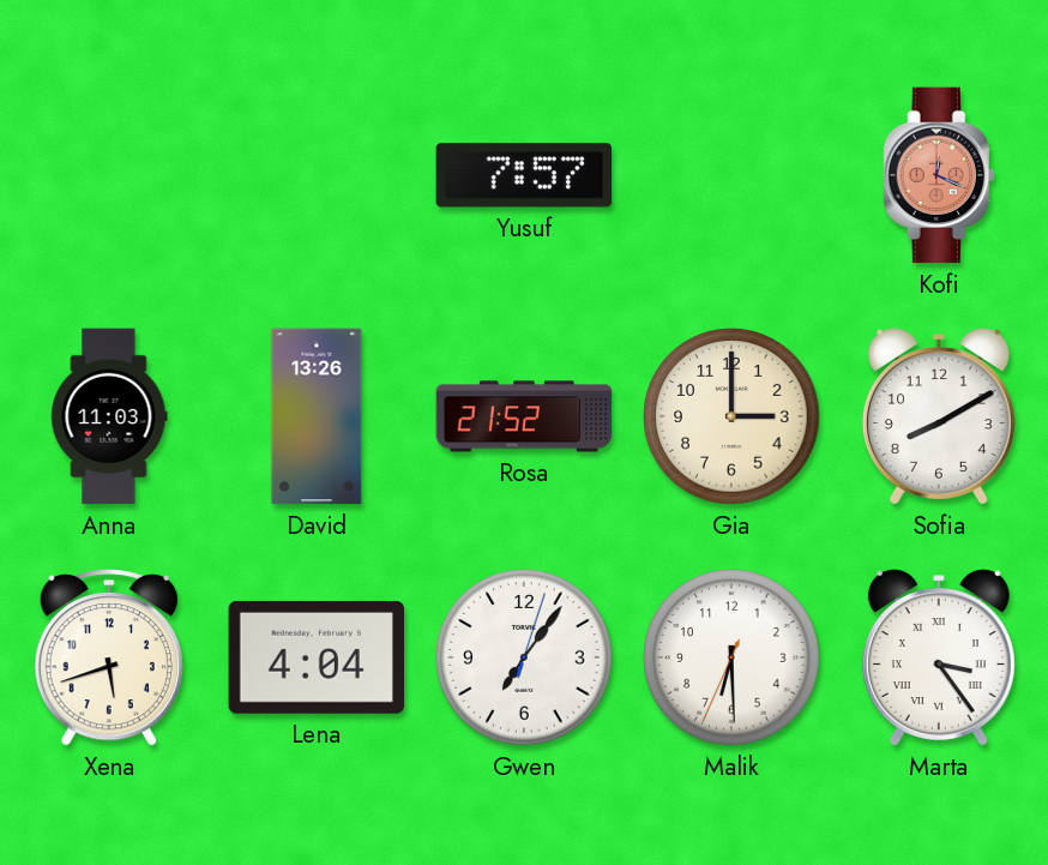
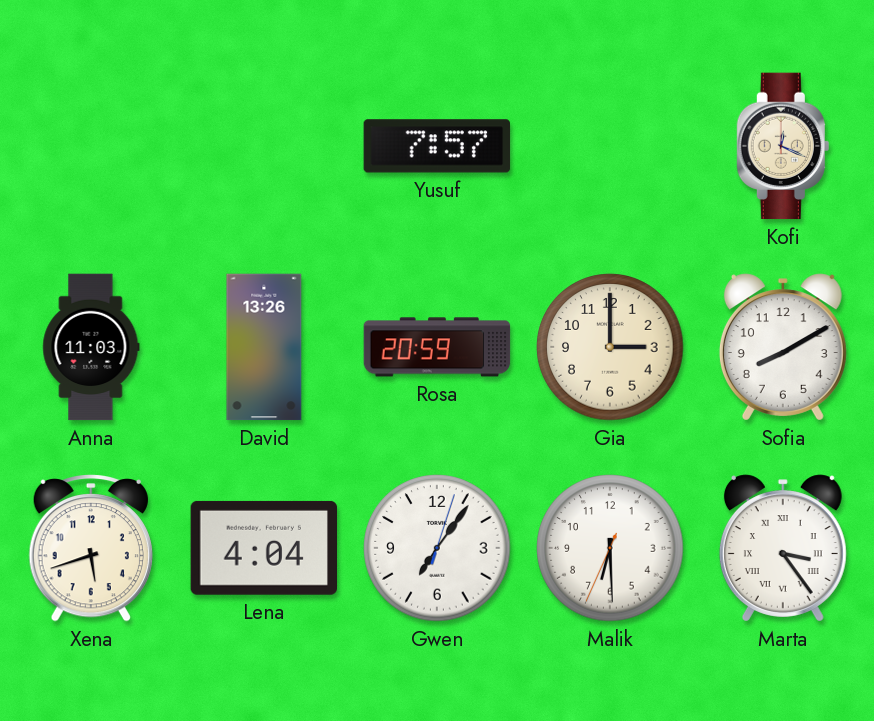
Kofi dial: salmon -> cream
Rosa: 21:52 -> 20:59
